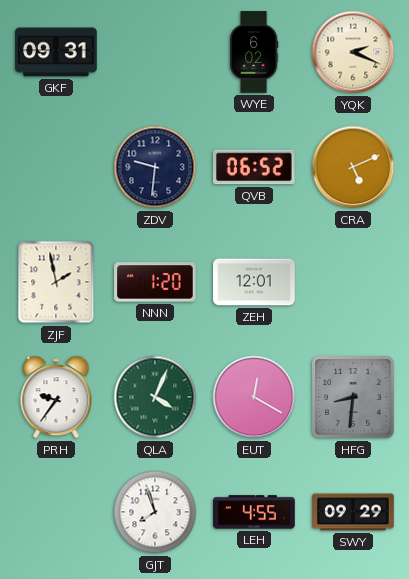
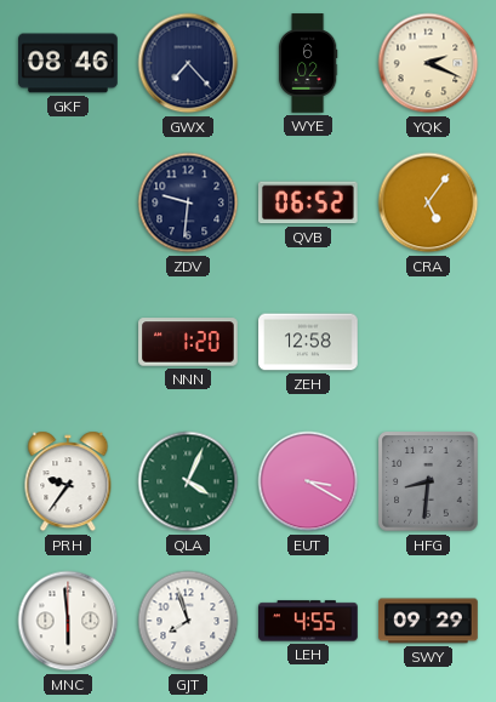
GKF: 09:31 -> 08:46
GWX: none -> 7:23
CRA: 5:11 -> 5:06
ZJF: 1:58 -> none
ZEH: 12:01 -> 12:58
EUT: 12:20 -> 3:20
MNC: none -> 5:59
